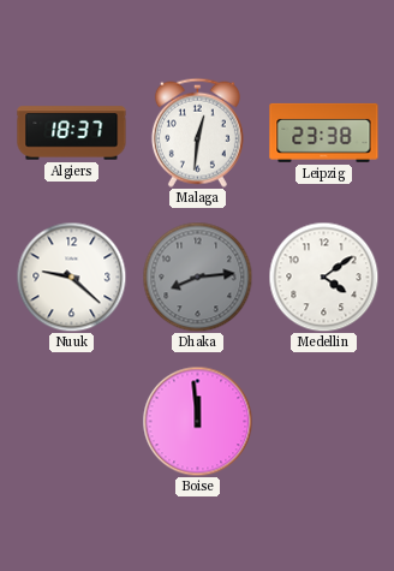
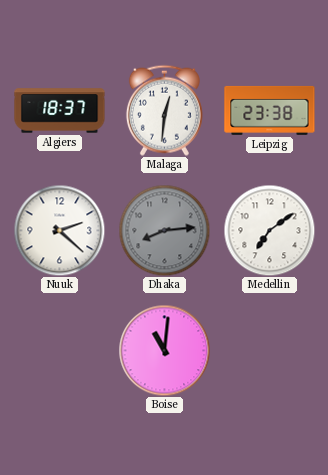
Nuuk: 9:22 -> 2:22
Medellin: 4:09 -> 7:09
Boise: 11:59 -> 11:01
